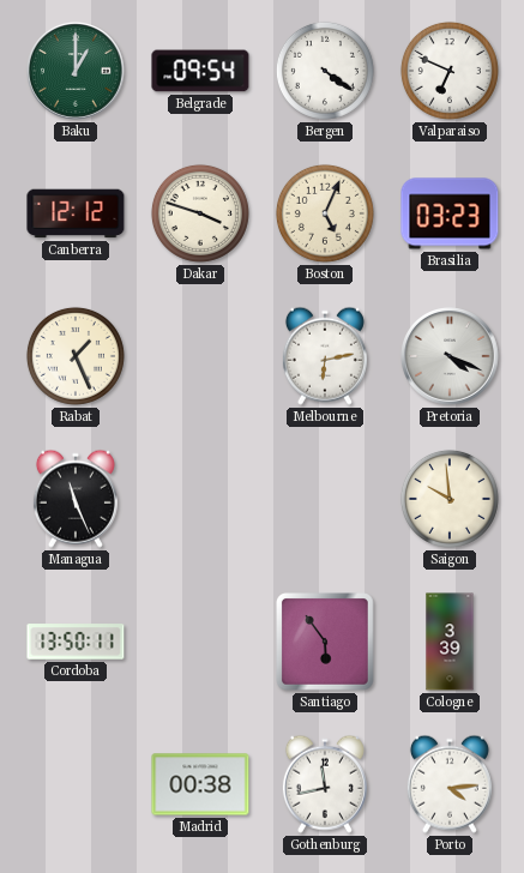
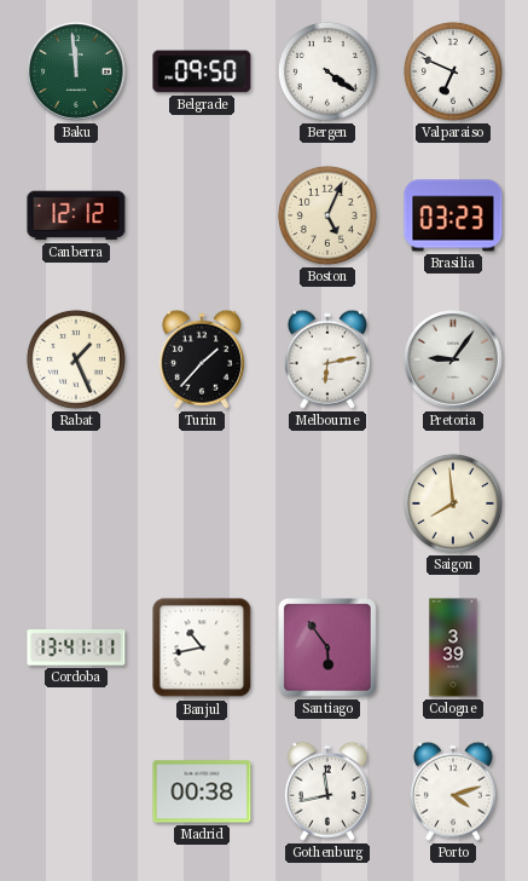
Baku: 1:00 -> 11:59
Belgrade: 09:54 -> 09:50
Dakar: 3:48 -> none
Turin: none -> 1:37
Pretoria: 4:19 -> 9:06
Managua: 11:26 -> none
Saigon: 9:59 -> 7:59
Cordoba: 13:50 -> 13:41
Banjul: none -> 10:43
Porto: 4:14 -> 4:12
